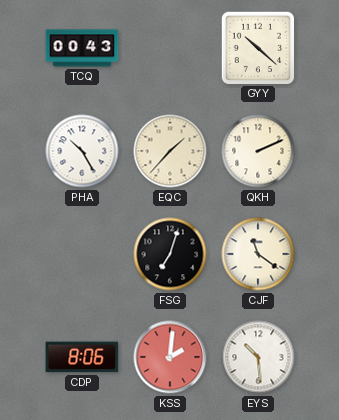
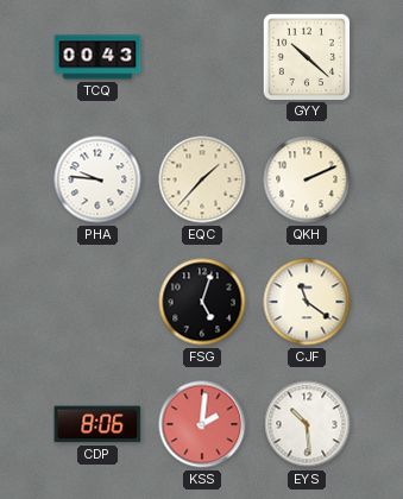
PHA: 10:25 -> 9:46
FSG: 7:03 -> 5:03
